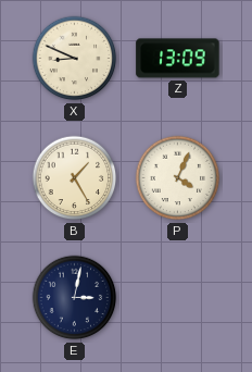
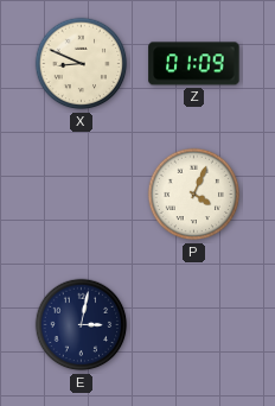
Z: 13:09 -> 01:09
B: 1:25 -> none
